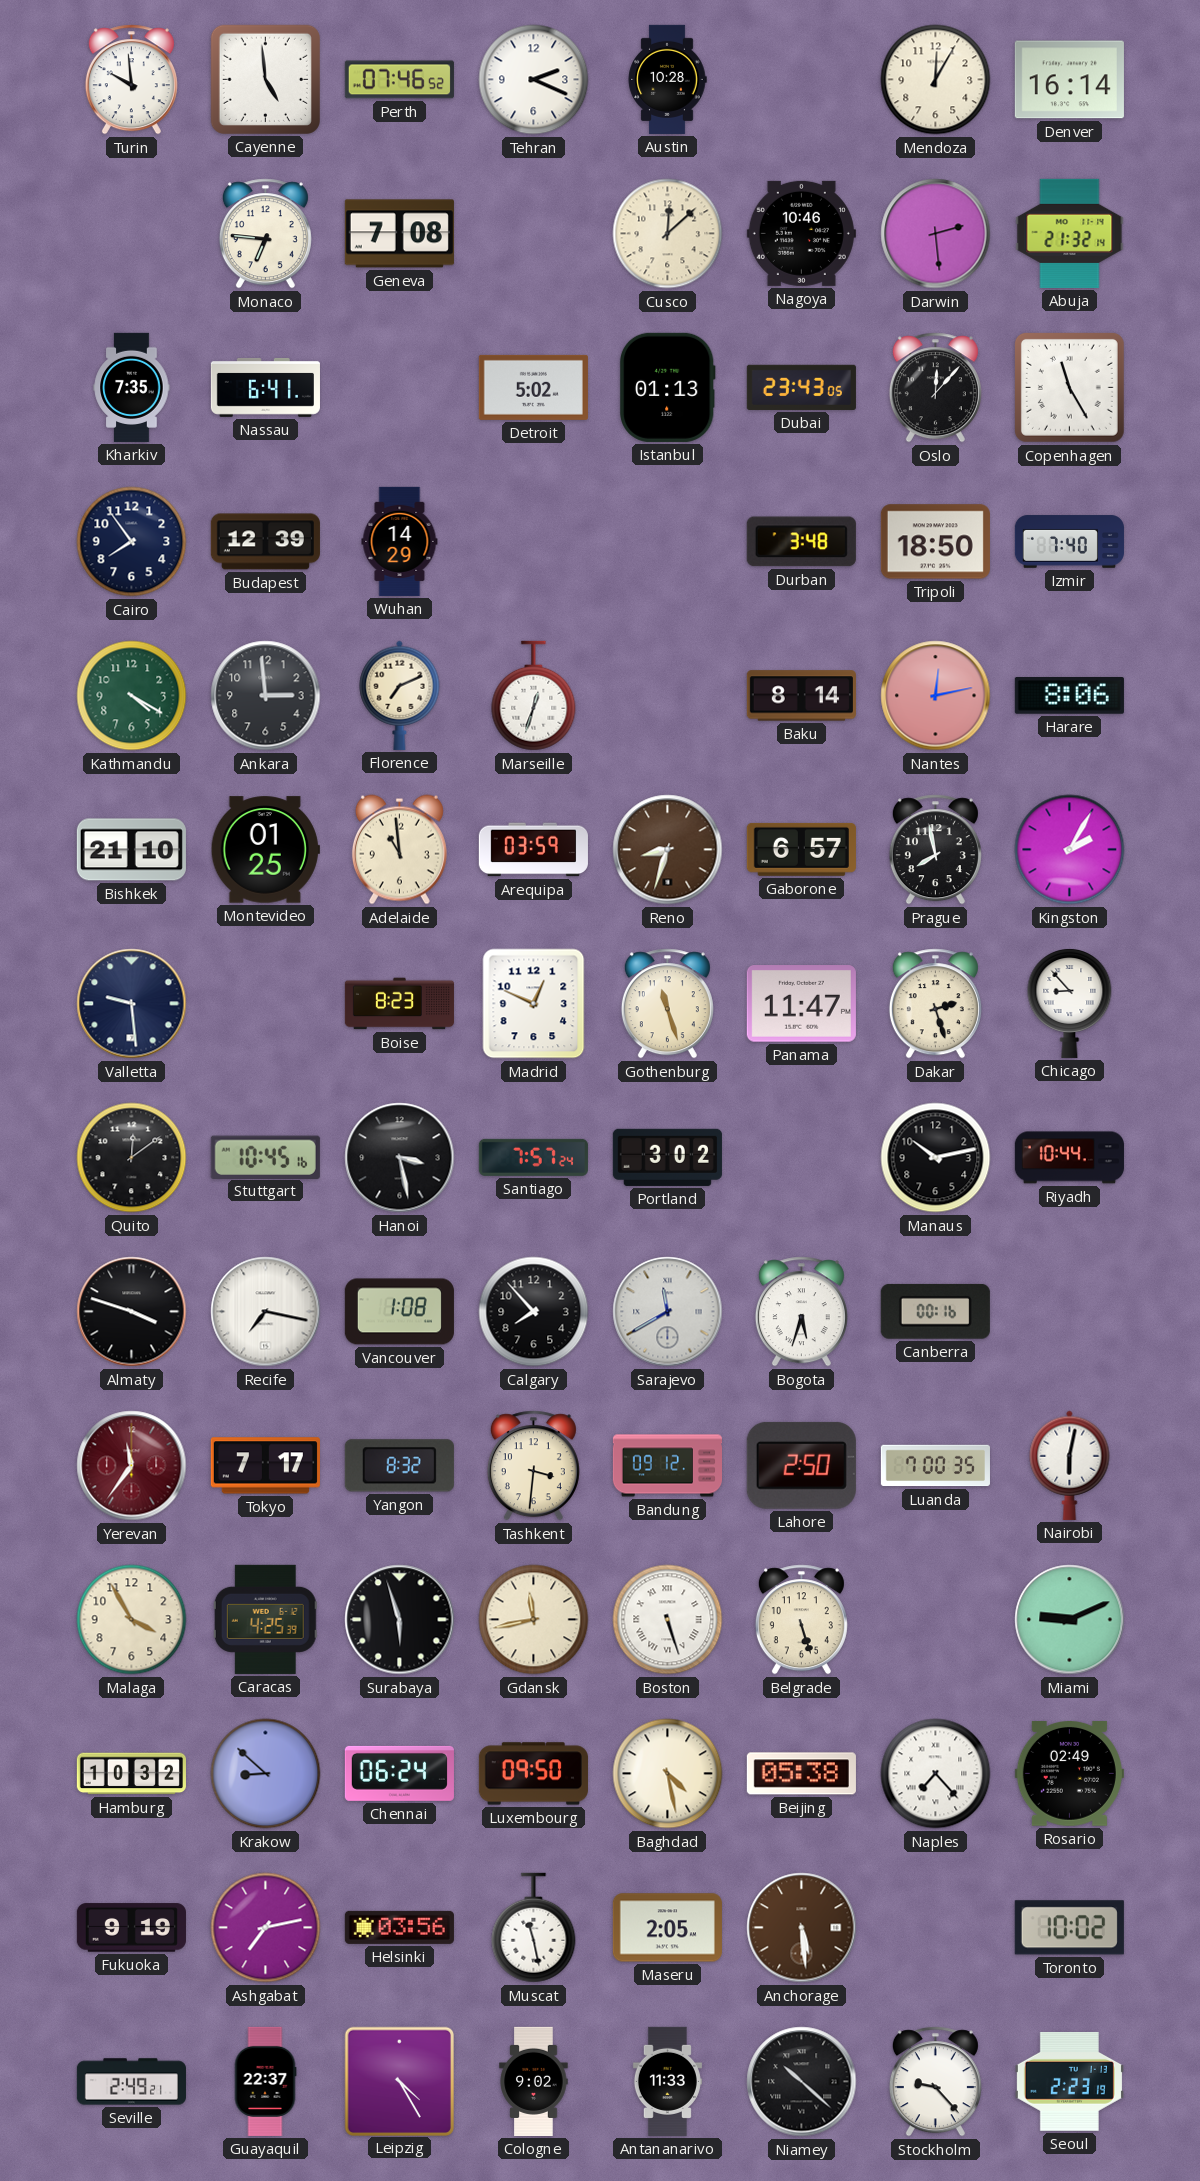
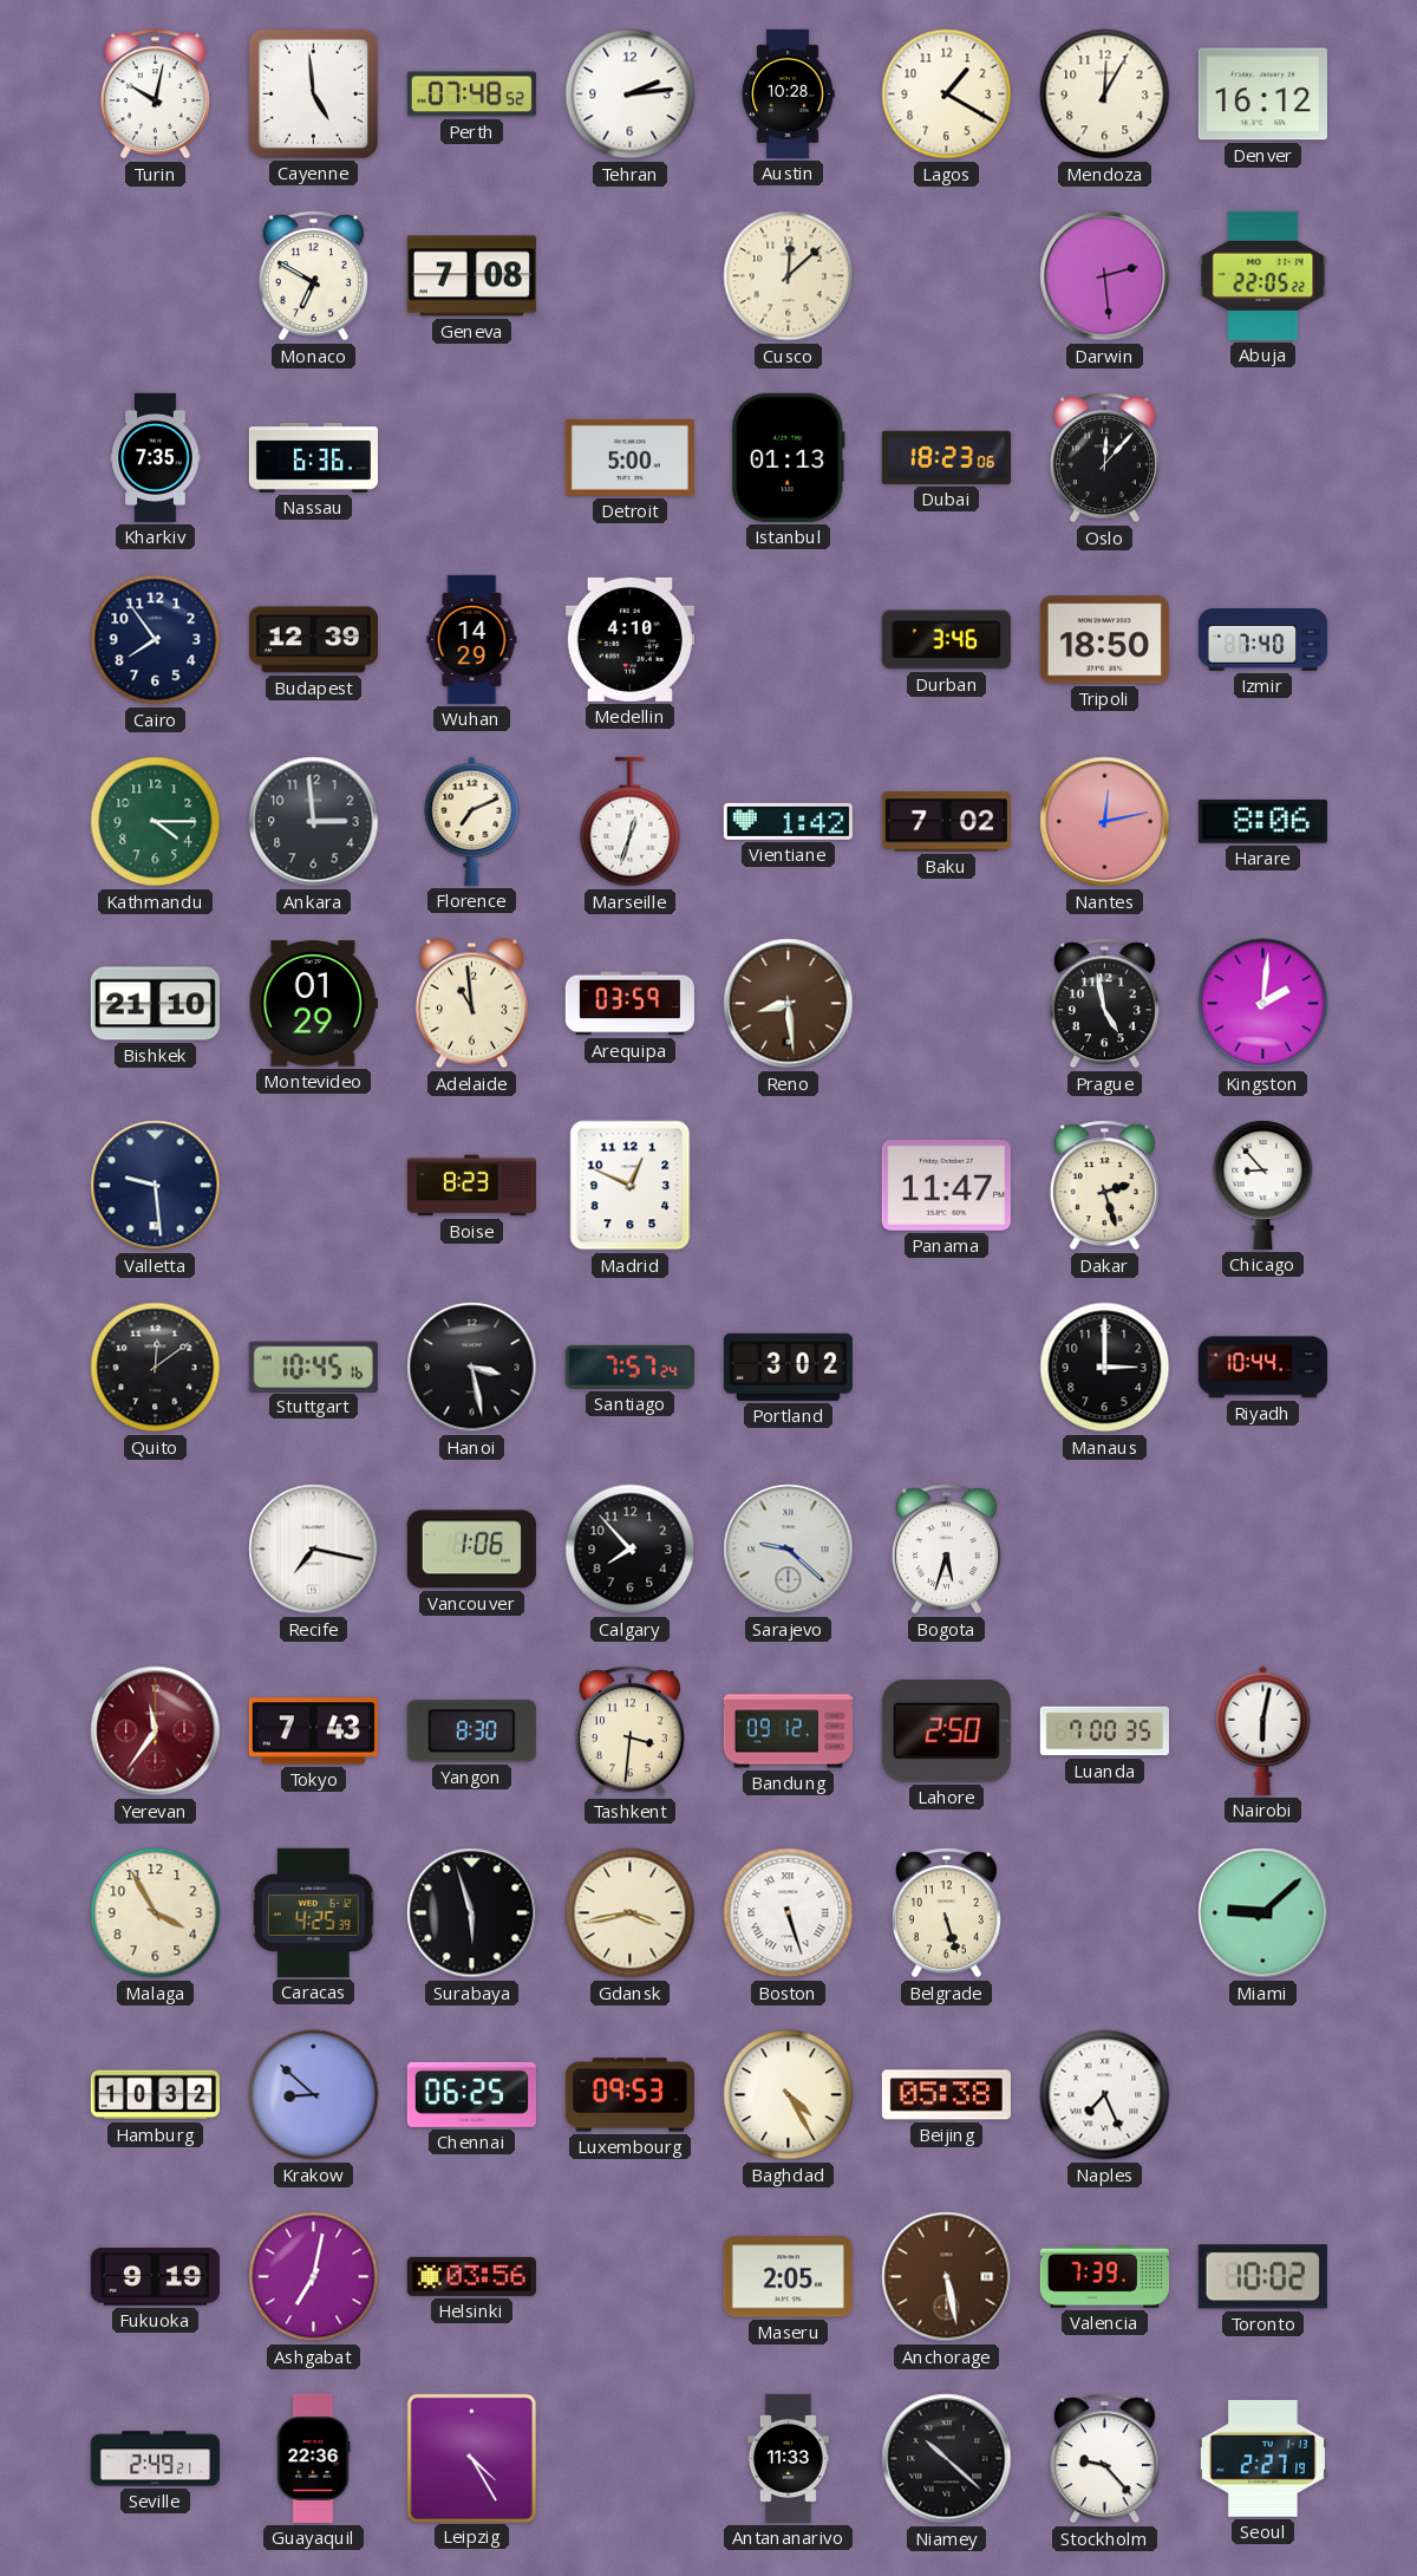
Turin: 9:59 -> 10:02
Perth: 07:46 -> 07:48
Tehran: 2:19 -> 2:14
Lagos: none -> 1:20
Denver: 16:14 -> 16:12
Monaco: 6:46 -> 6:50
Nagoya: 10:46 -> none
Abuja: 21:32 -> 22:05
Nassau: 6:41 -> 6:36
Detroit: 5:02 -> 5:00
Dubai: 23:43 -> 18:23
Copenhagen: 11:25 -> none
Medellin: none -> 4:10
Durban: 3:48 -> 3:46
Kathmandu: 4:20 -> 4:15
Vientiane: none -> 1:42
Baku: 8:14 -> 7:02
Montevideo: 01:25 -> 01:29
Reno: 8:33 -> 8:29
Gaborone: 6:57 -> none
Prague: 7:58 -> 4:58
Kingston: 2:05 -> 2:01
Gothenburg: 11:27 -> none
Manaus: 10:13 -> 3:00
Almaty: 3:48 -> none
Vancouver: 1:08 -> 1:06
Sarajevo: 11:40 -> 9:22
Canberra: 00:16 -> none
Tokyo: 7:17 -> 7:43
Yangon: 8:32 -> 8:30
Gdansk: 11:43 -> 3:43
Miami: 9:11 -> 9:08
Chennai: 06:24 -> 06:25
Luxembourg: 09:50 -> 09:53
Baghdad: 4:28 -> 4:25
Naples: 7:23 -> 7:26
Rosario: 02:49 -> none
Ashgabat: 7:13 -> 7:02
Muscat: 11:28 -> none
Anchorage: 5:29 -> 5:28
Valencia: none -> 7:39
Guayaquil: 22:37 -> 22:36
Cologne: 9:02 -> none
Seoul: 2:23 -> 2:27
